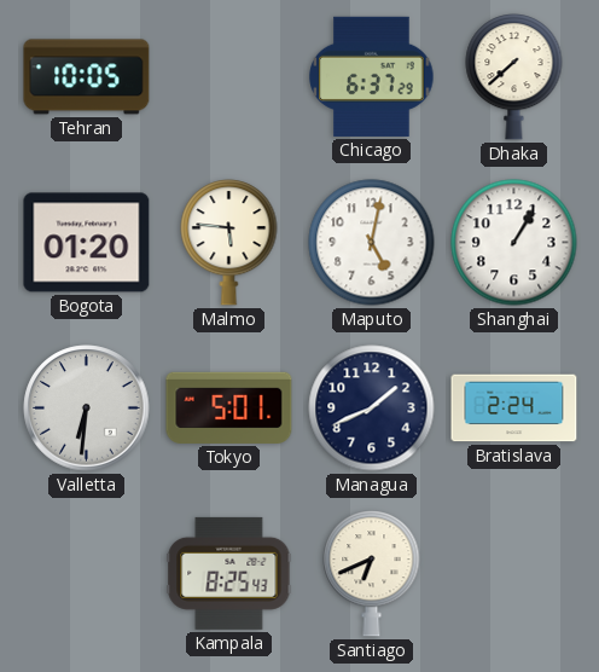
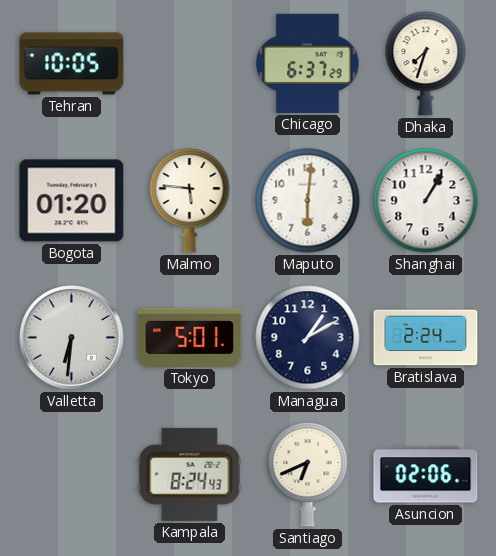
Dhaka: 7:38 -> 7:33
Maputo: 5:02 -> 6:01
Managua: 1:41 -> 1:10
Kampala: 8:25 -> 8:24
Asuncion: none -> 02:06
